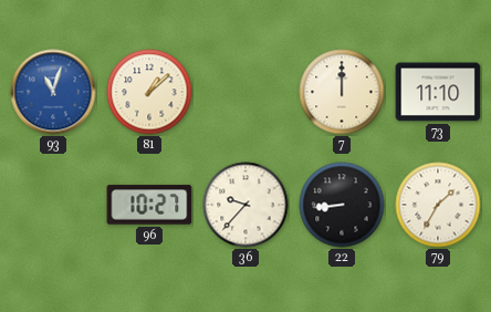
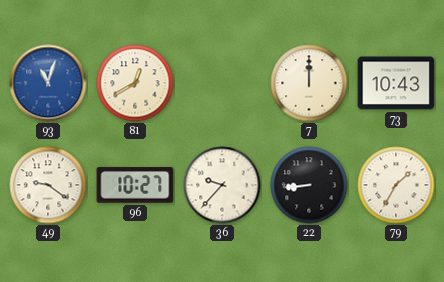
81: 1:08 -> 12:40
73: 11:10 -> 10:43
49: none -> 9:21
